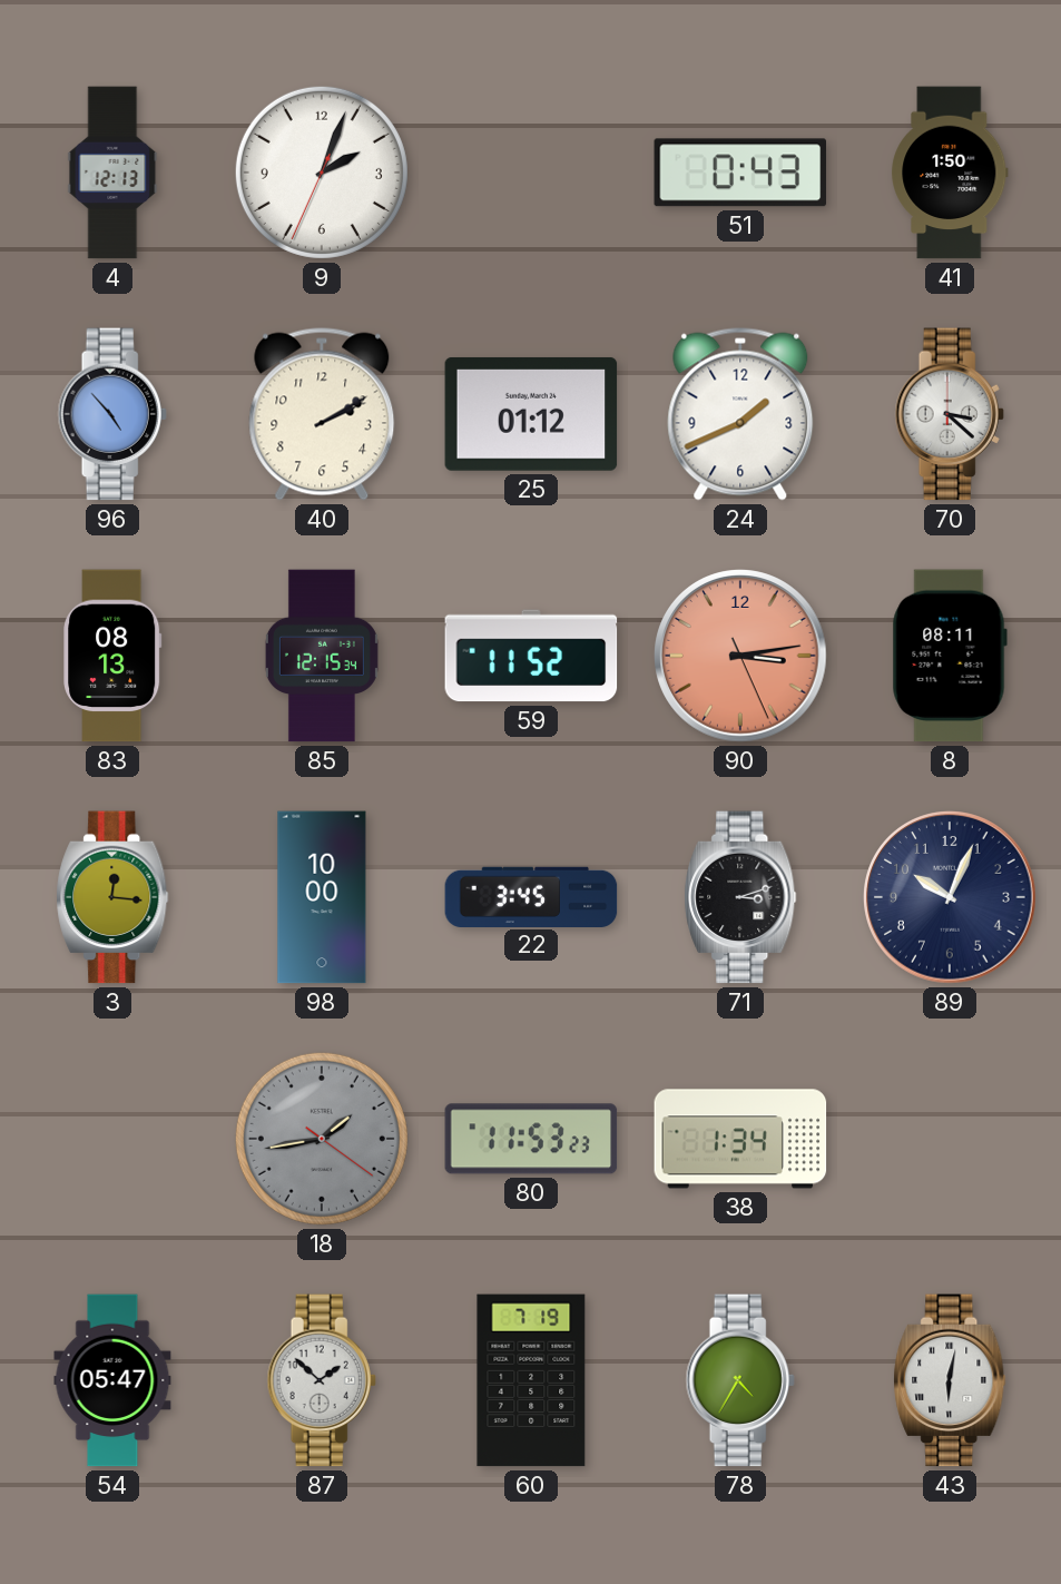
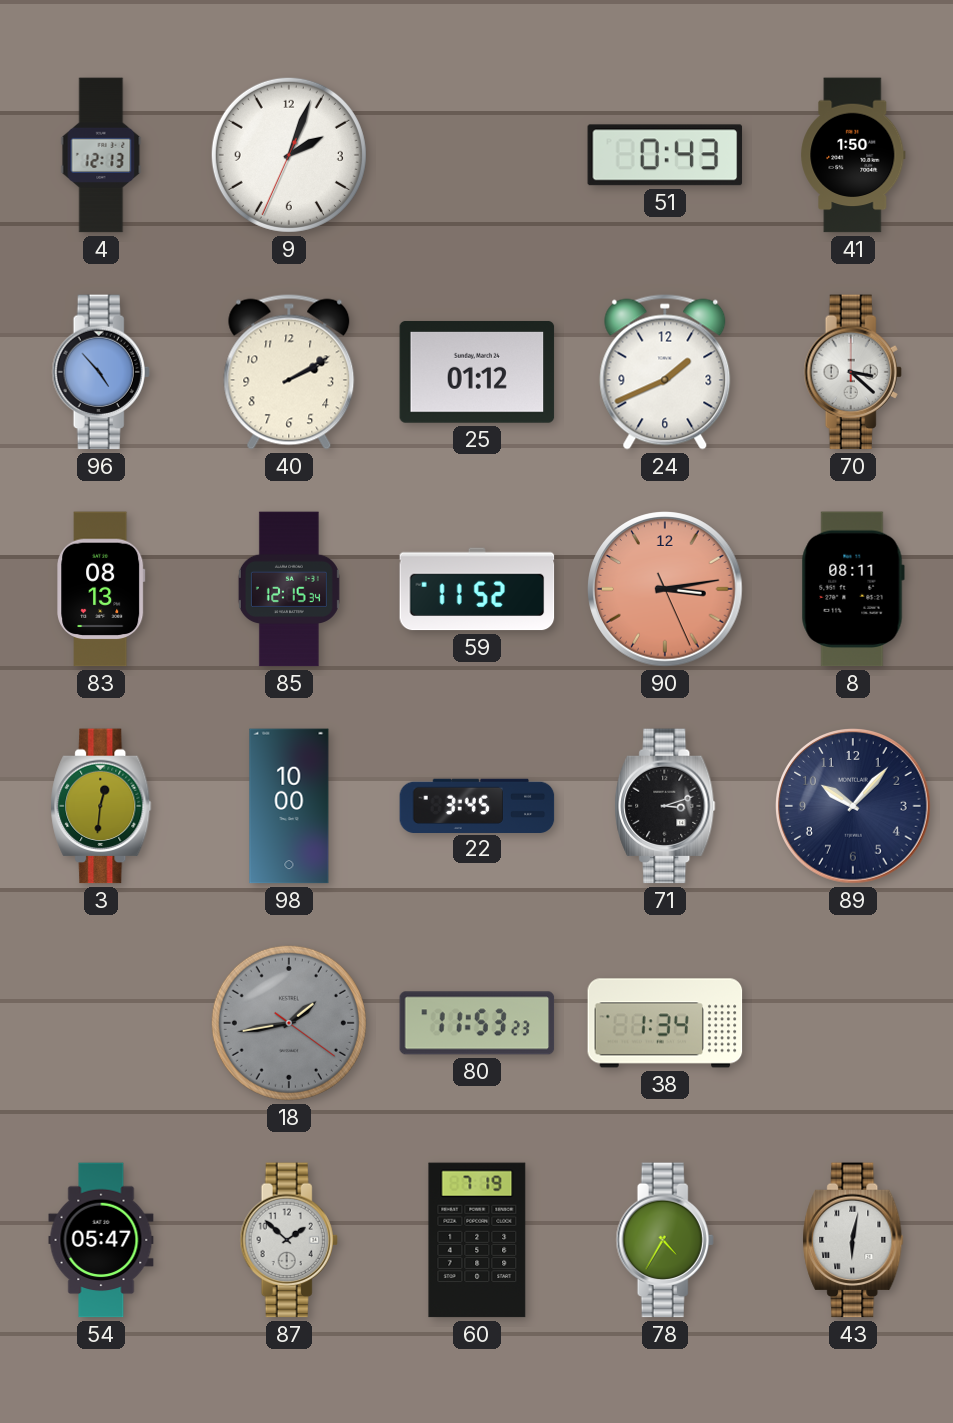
3: 12:16 -> 12:31
89: 10:04 -> 10:07
